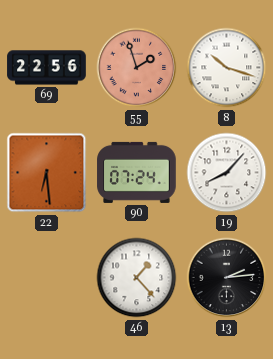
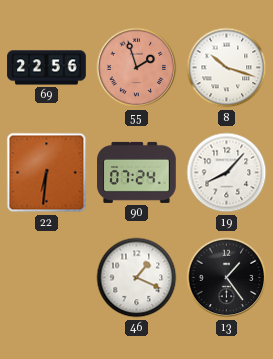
22: 6:29 -> 6:31
46: 1:23 -> 1:19
13: 2:14 -> 1:24
